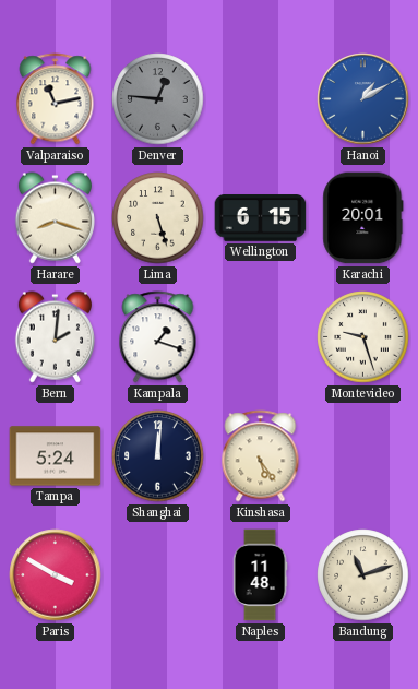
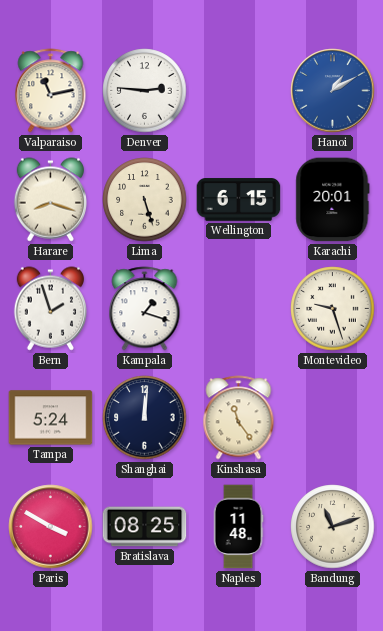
Denver: 12:46 -> 2:46
Denver dial: grey -> white
Bern: 2:01 -> 1:57
Kinshasa: 5:24 -> 11:24
Bratislava: none -> 08:25
